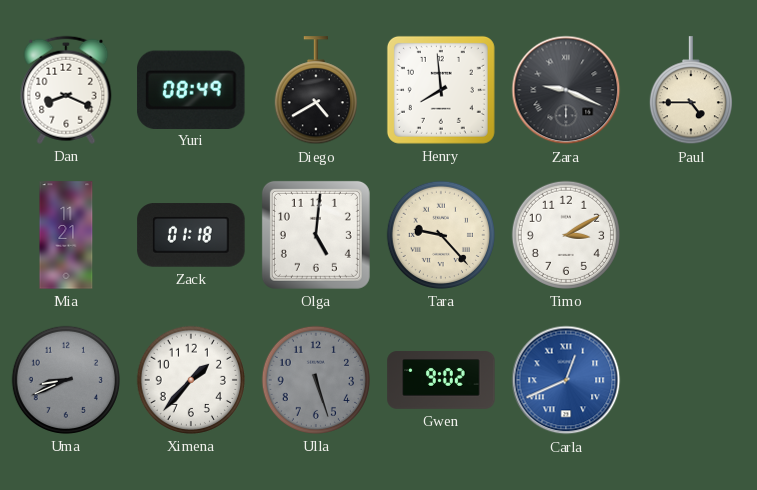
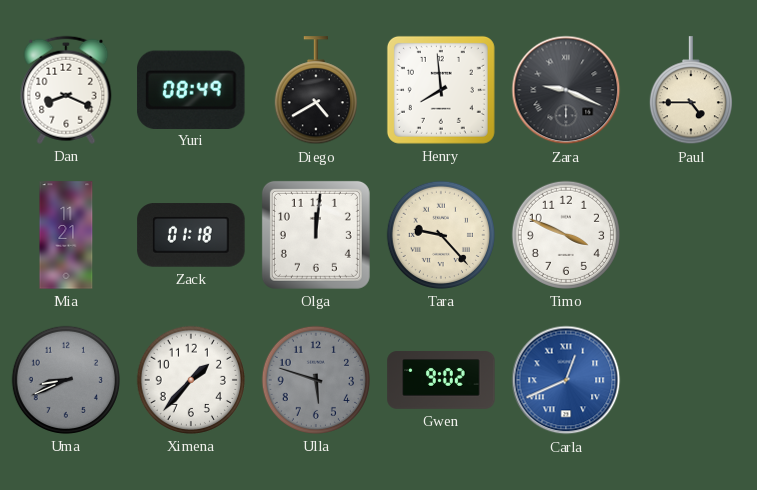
Olga: 5:01 -> 12:01
Timo: 3:10 -> 3:49
Ulla: 5:27 -> 5:48
